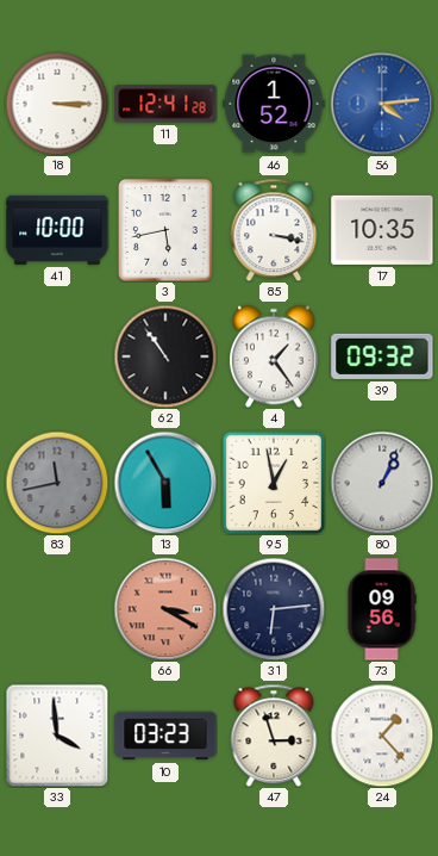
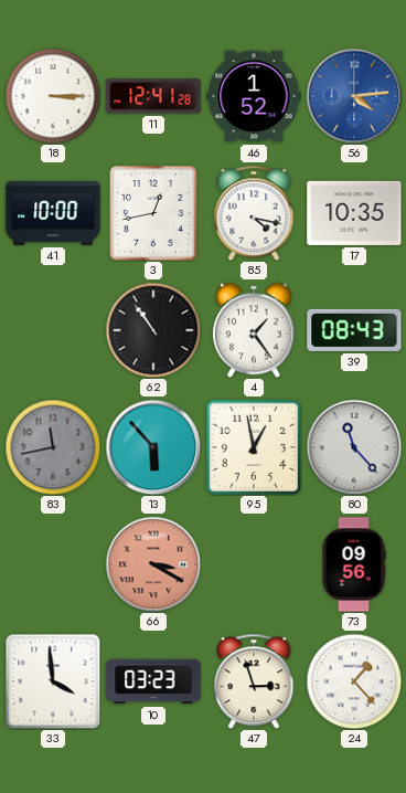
3: 5:43 -> 12:43
85: 3:17 -> 4:17
39: 09:32 -> 08:43
13: 5:55 -> 5:53
80: 1:04 -> 11:23
31: 6:14 -> none
